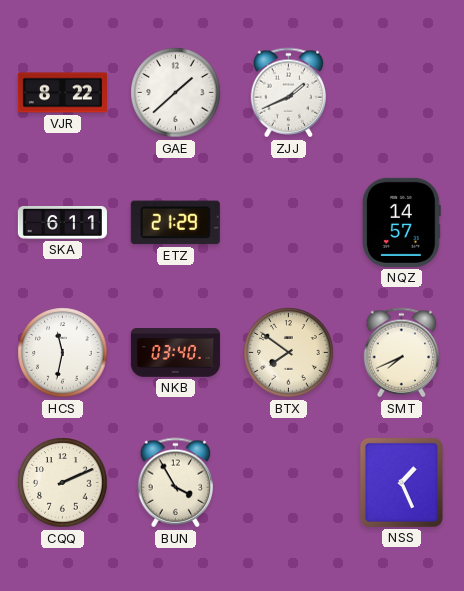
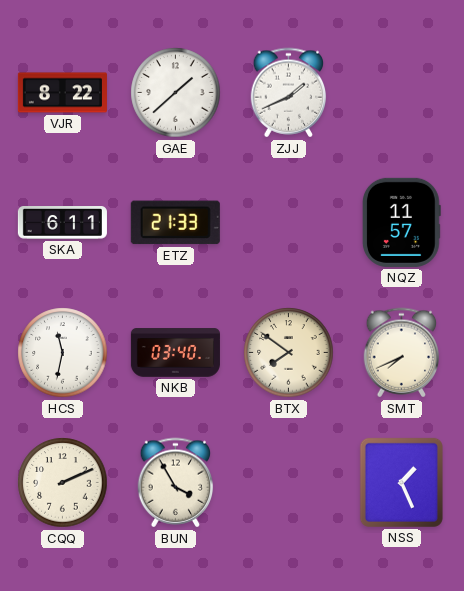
ETZ: 21:29 -> 21:33
NQZ: 14:57 -> 11:57
